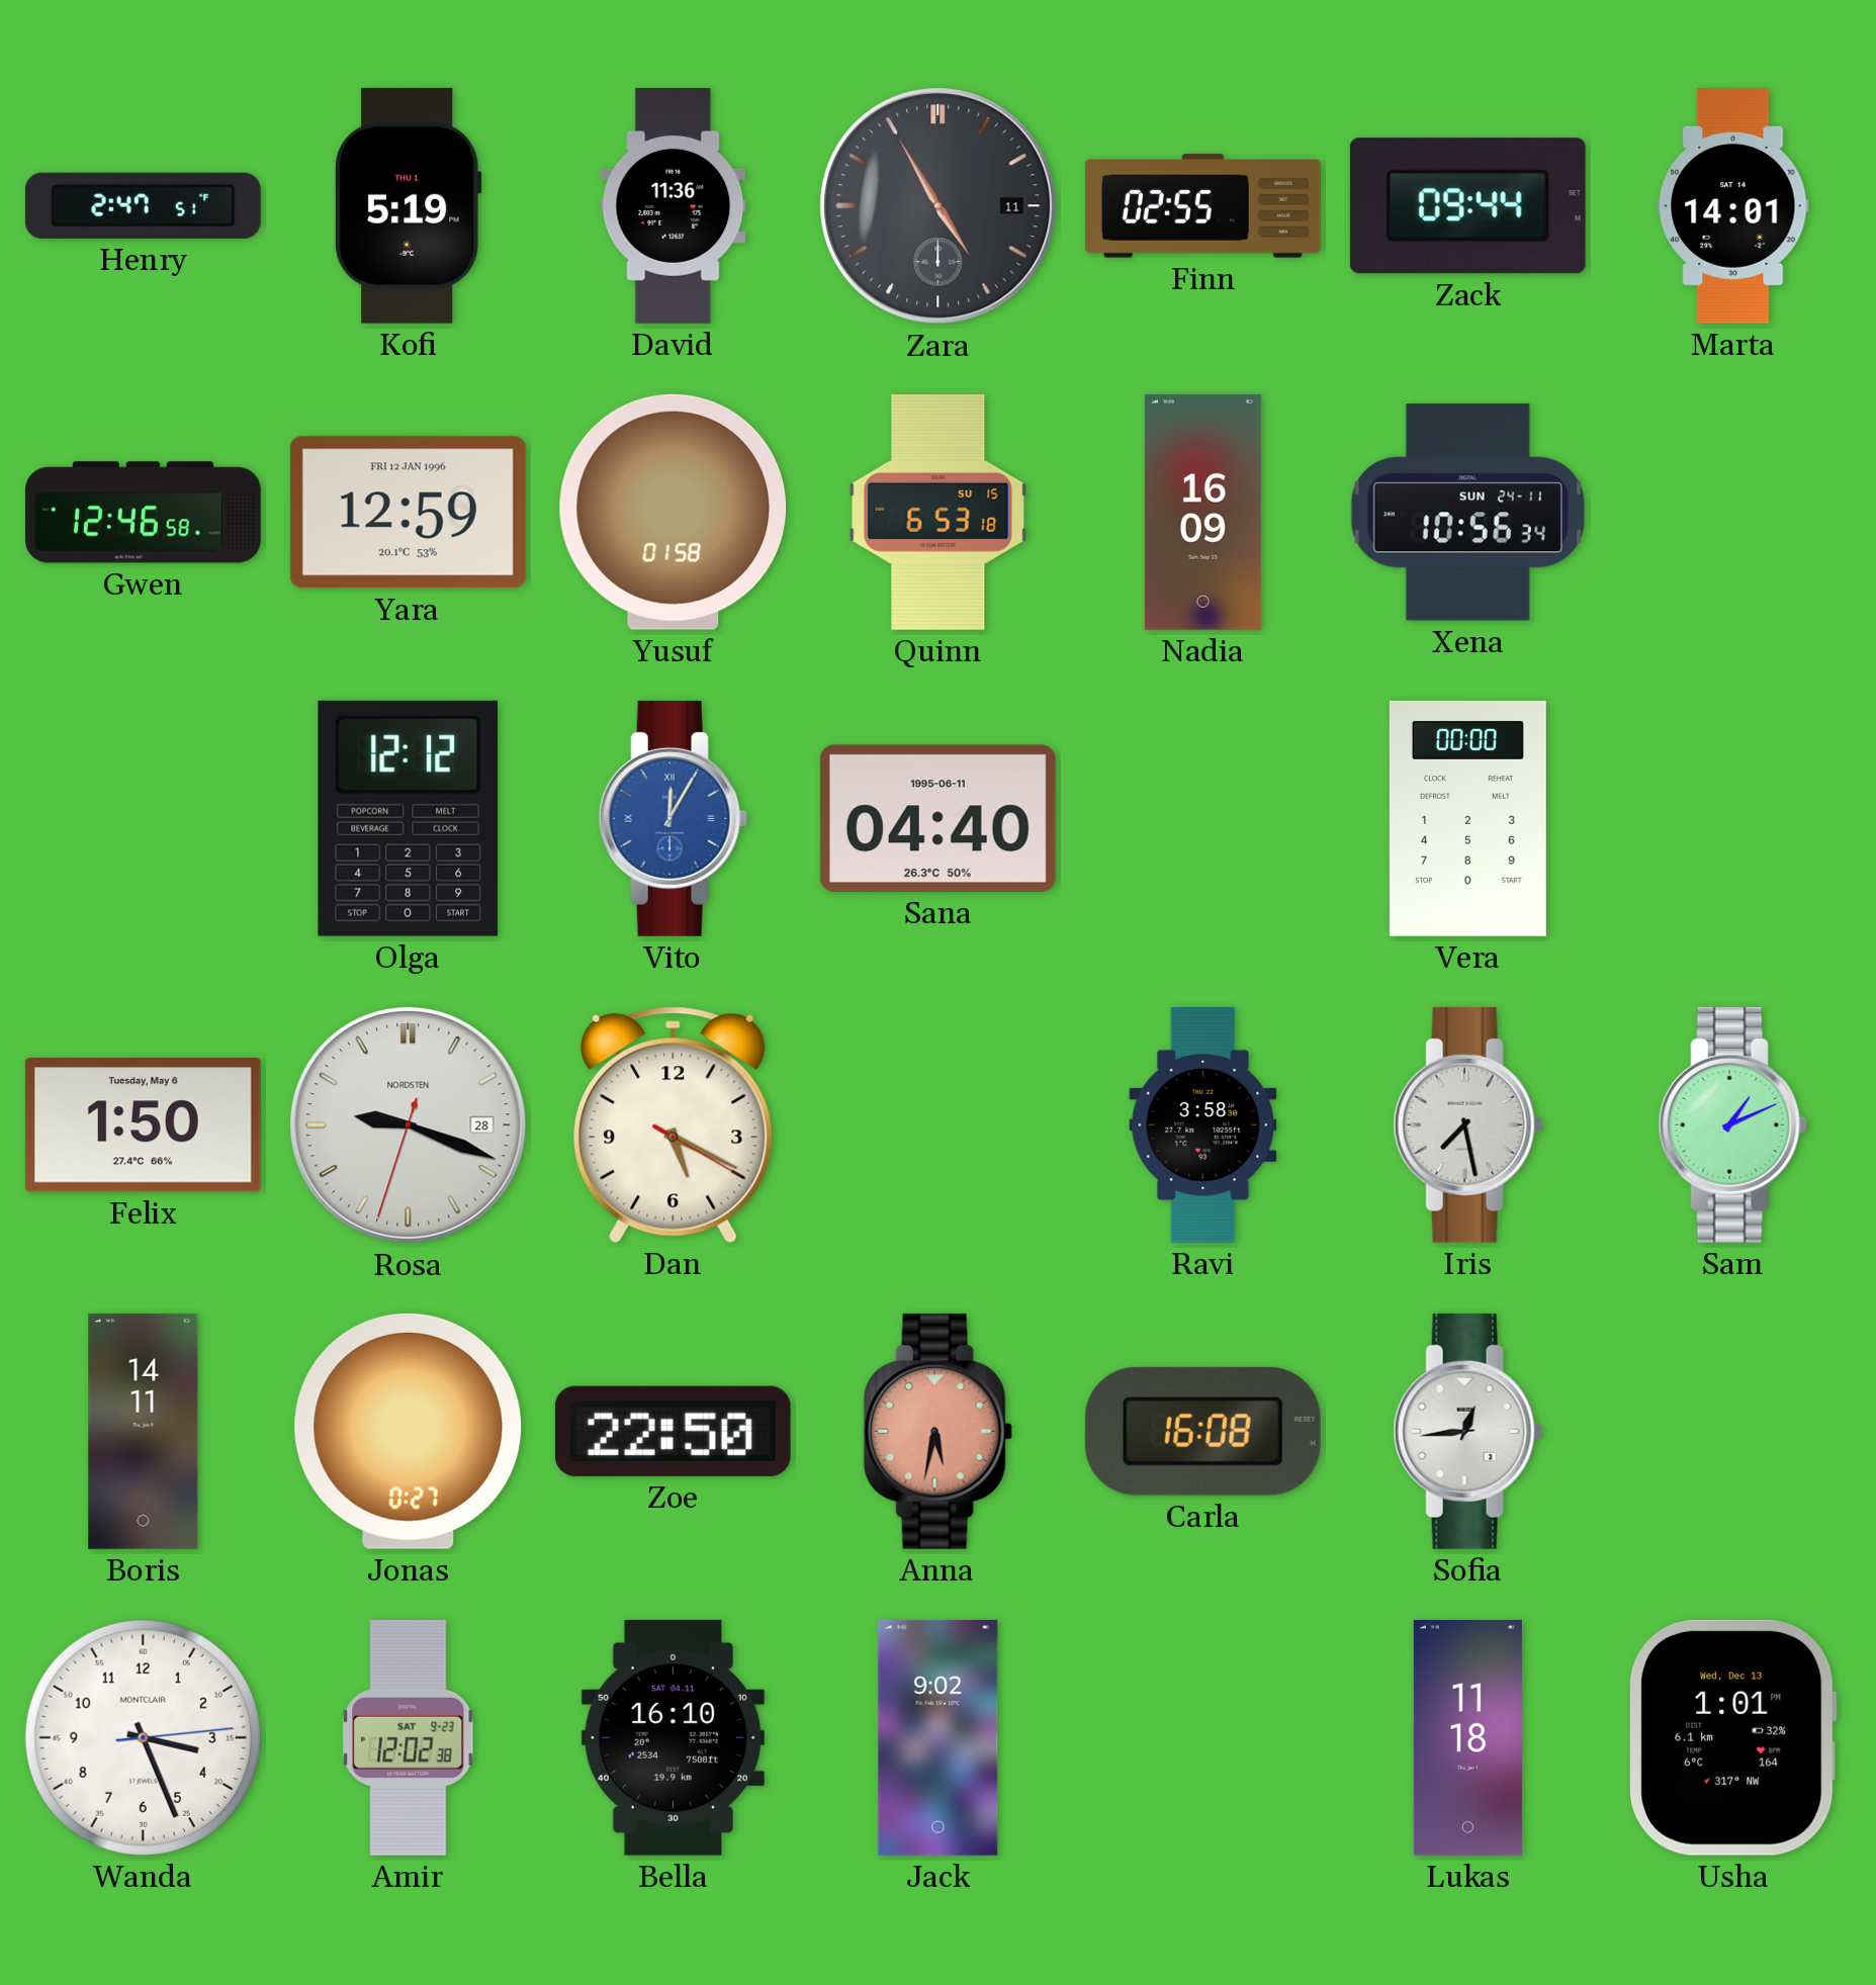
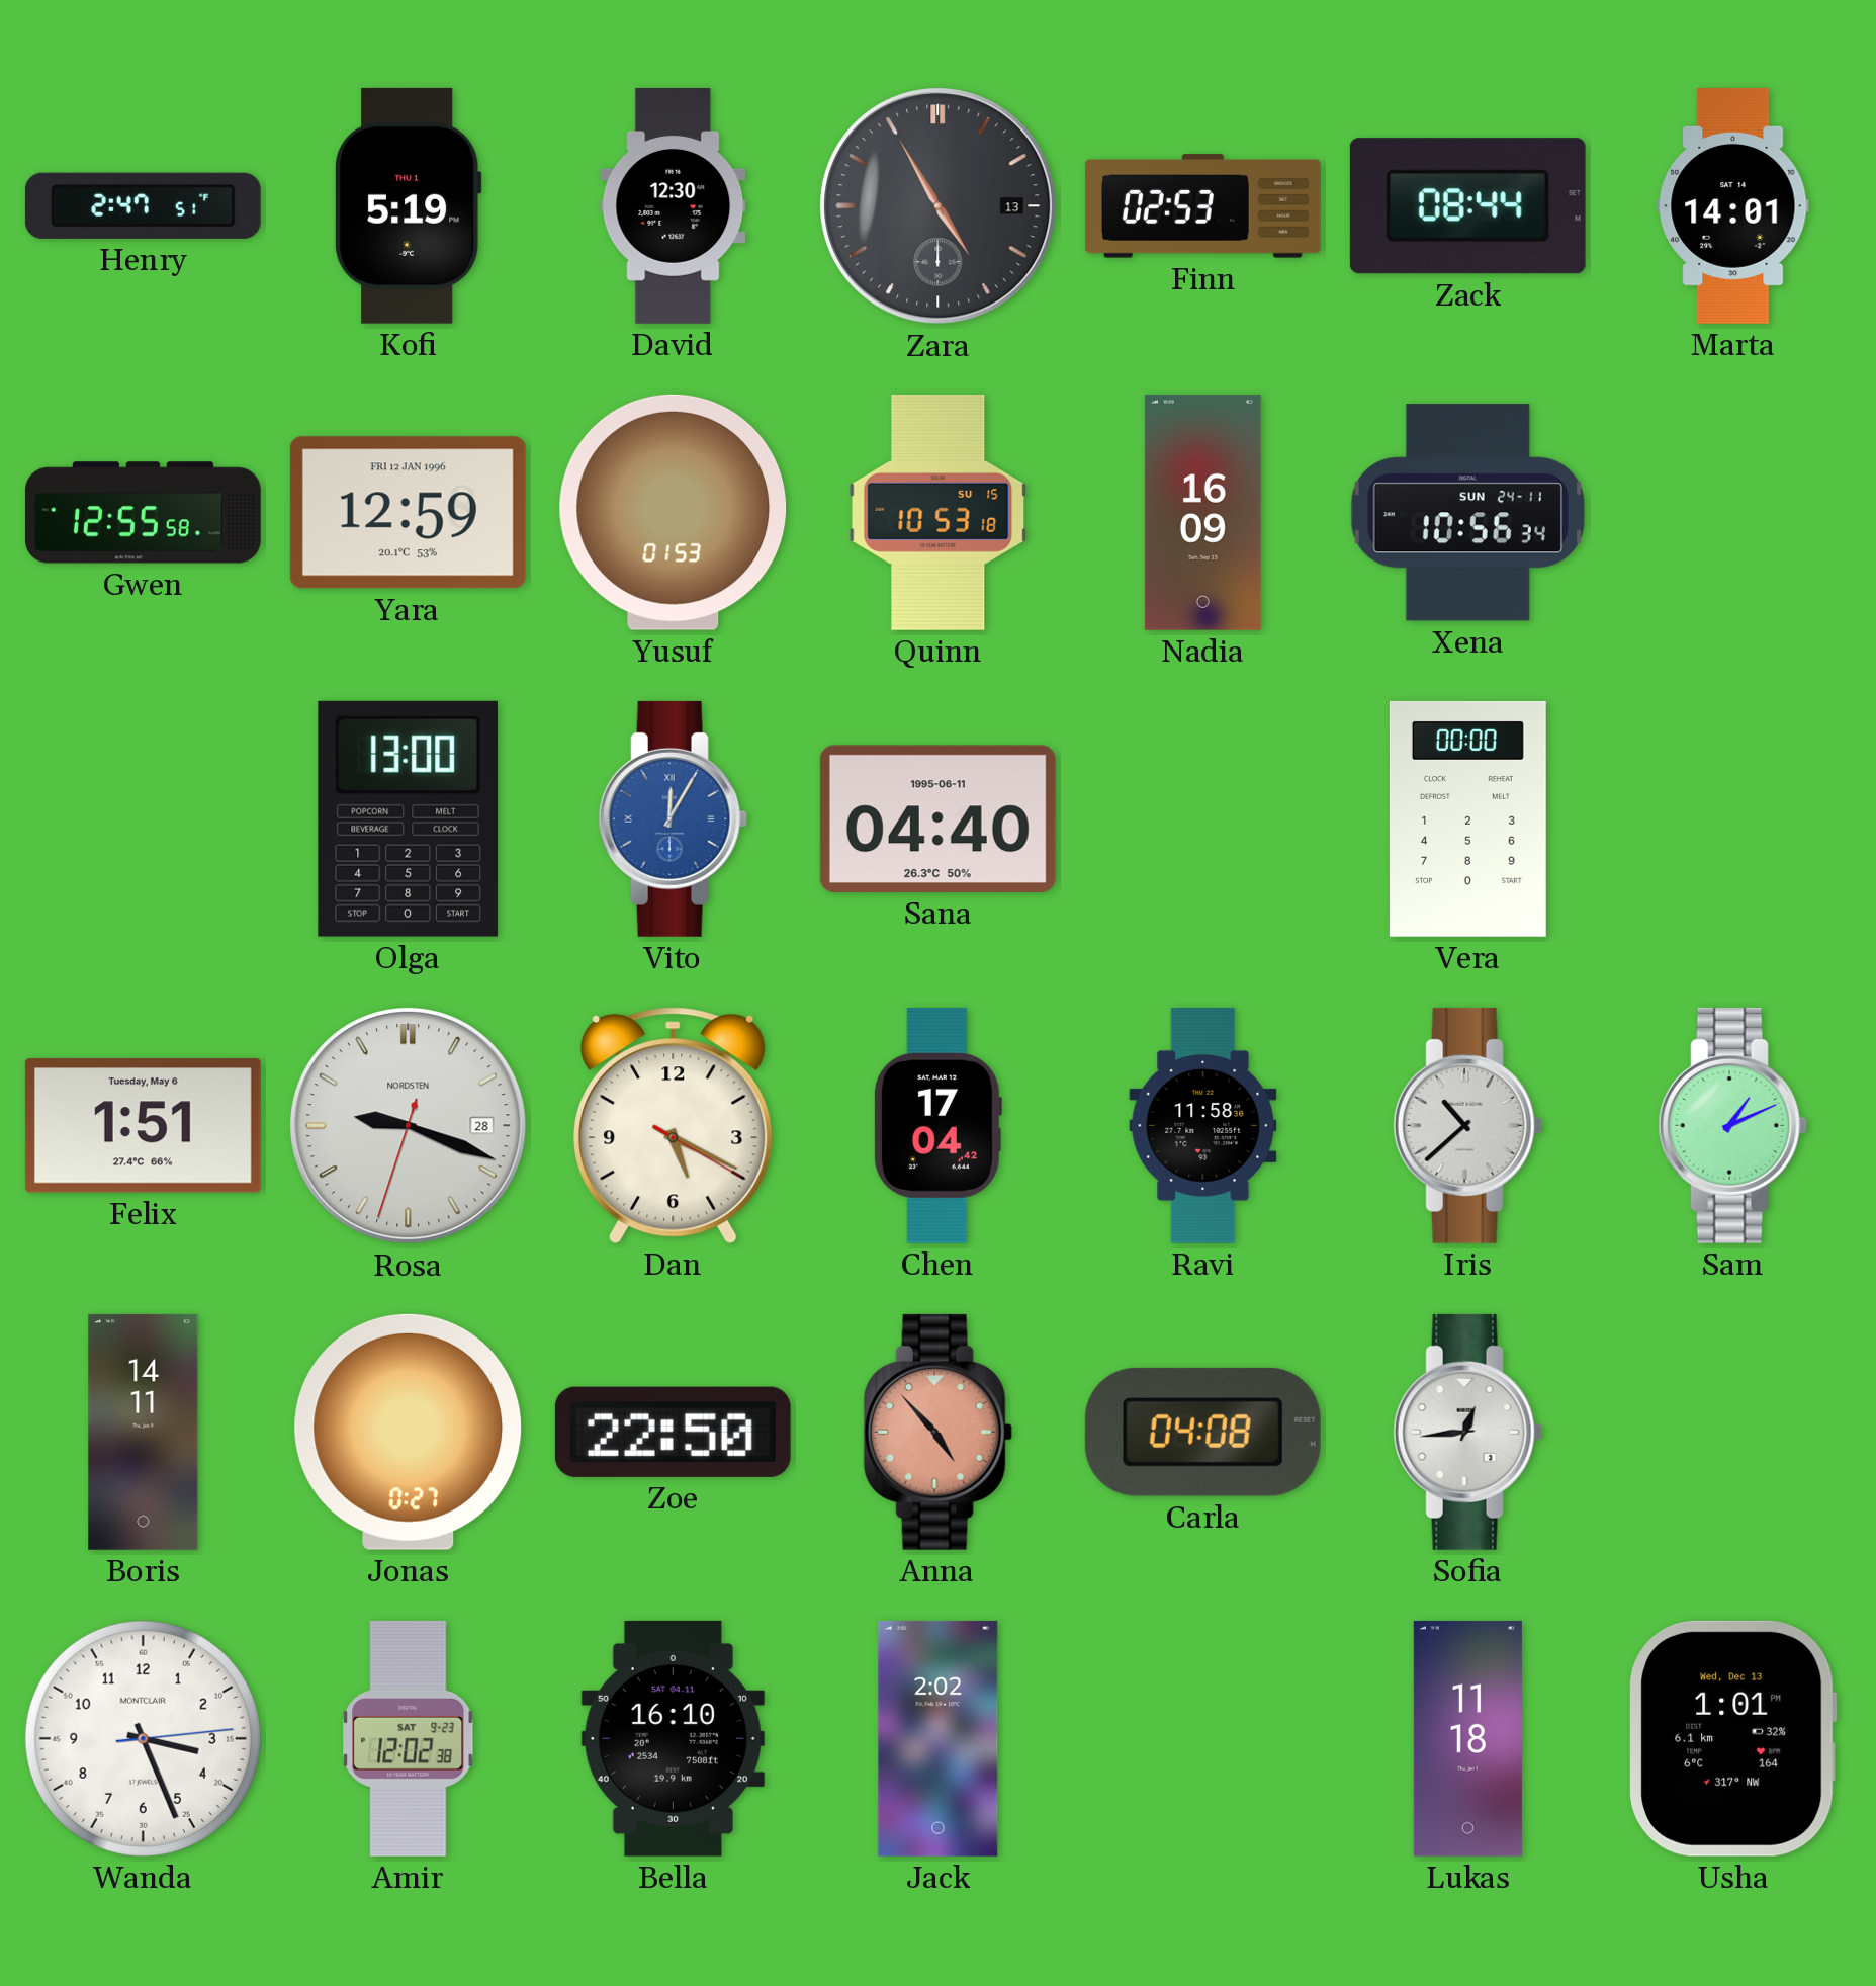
David: 11:36 -> 12:30
Zara date: 11 -> 13
Finn: 02:55 -> 02:53
Zack: 09:44 -> 08:44
Gwen: 12:46 -> 12:55
Yusuf: 01:58 -> 01:53
Quinn: 6:53 -> 10:53
Olga: 12:12 -> 13:00
Felix: 1:50 -> 1:51
Chen: none -> 17:04
Ravi: 3:58 -> 11:58
Iris: 7:28 -> 10:38
Anna: 5:32 -> 4:53
Carla: 16:08 -> 04:08
Jack: 9:02 -> 2:02
